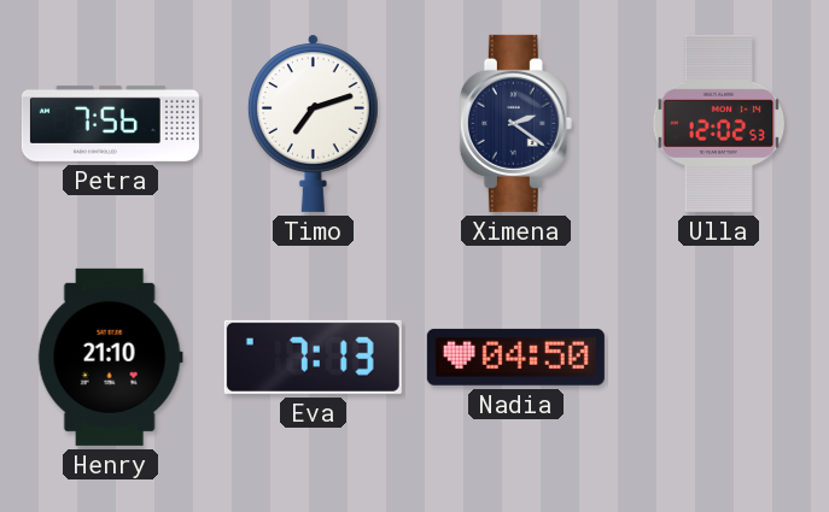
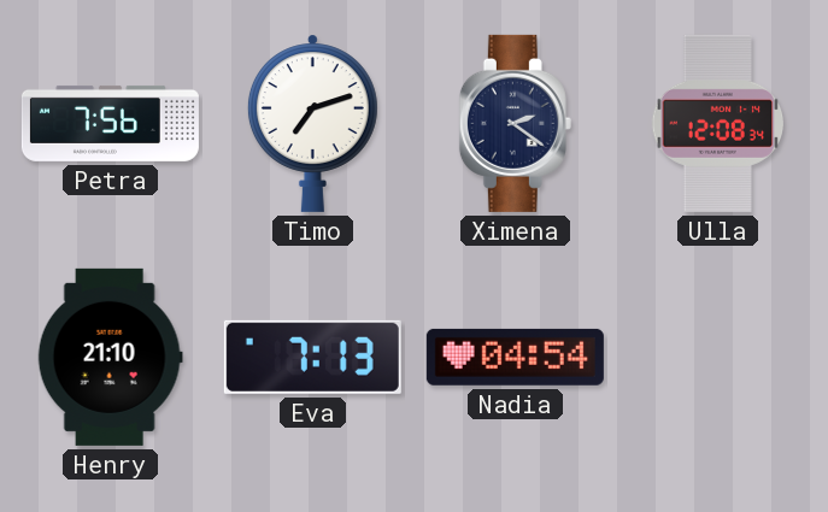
Ulla: 12:02 -> 12:08
Nadia: 04:50 -> 04:54
